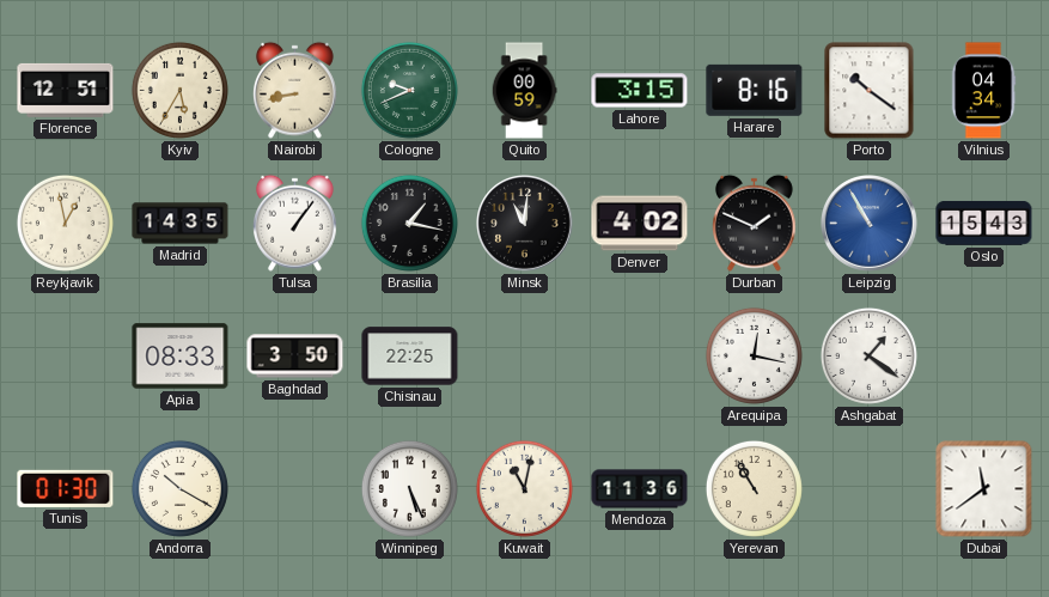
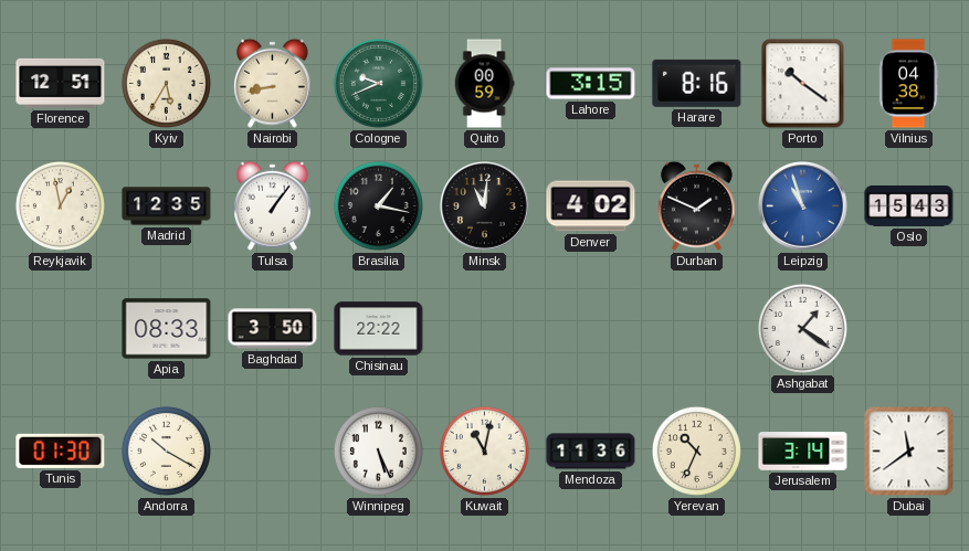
Vilnius: 04:34 -> 04:38
Madrid: 14:35 -> 12:35
Leipzig: 10:55 -> 10:57
Chisinau: 22:25 -> 22:22
Arequipa: 12:17 -> none
Yerevan: 10:55 -> 10:34
Jerusalem: none -> 3:14
